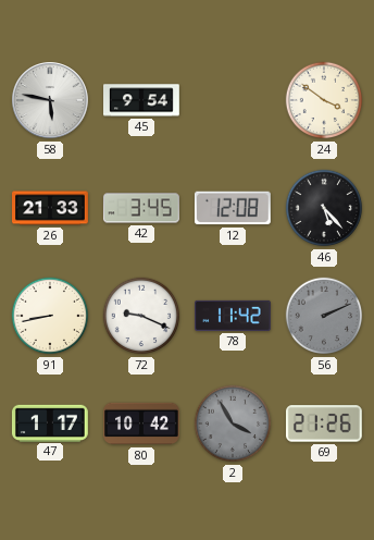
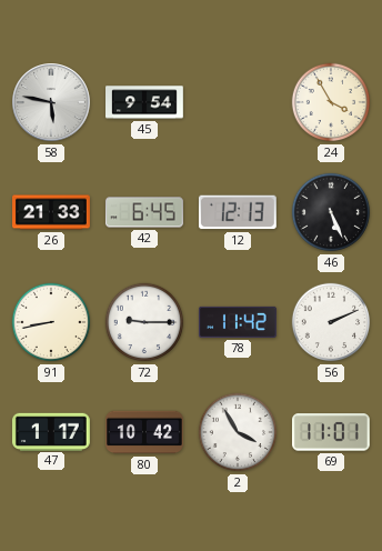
24: 3:51 -> 3:55
42: 3:45 -> 6:45
12: 12:08 -> 12:13
46: 5:23 -> 5:26
72: 9:19 -> 9:15
56 dial: grey -> white
2 dial: grey -> white
69: 21:26 -> 11:01
